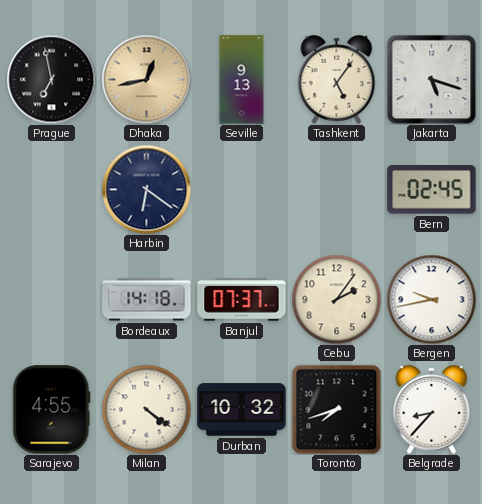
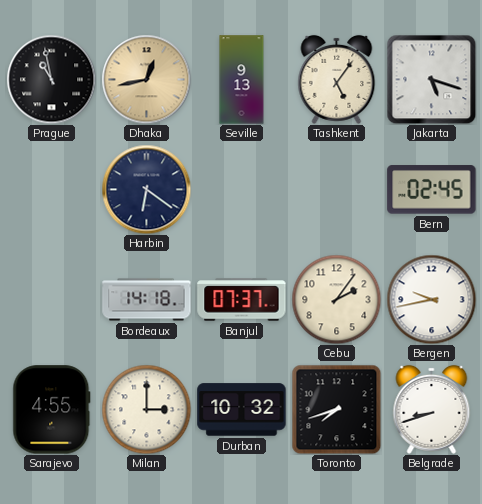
Prague: 6:58 -> 10:58
Milan: 4:21 -> 3:00
Belgrade: 8:37 -> 8:42
